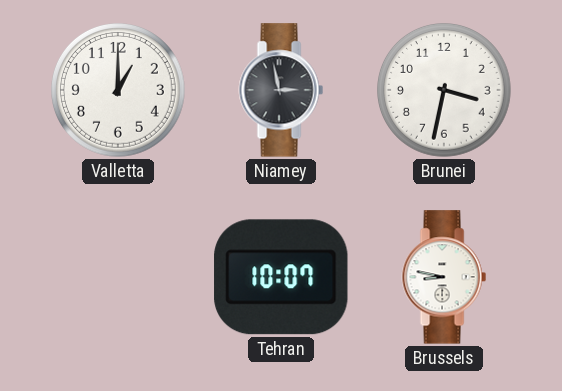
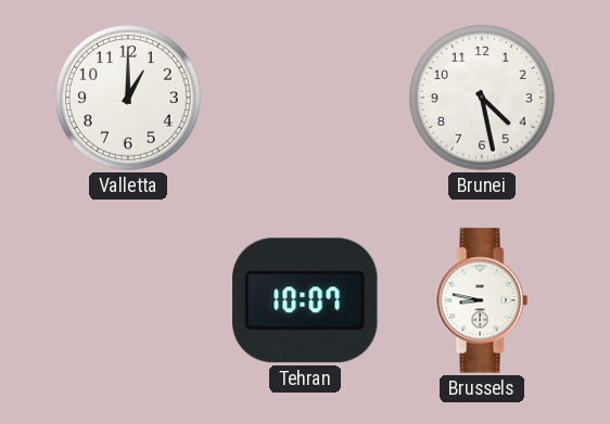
Niamey: 2:58 -> none
Brunei: 3:32 -> 4:28
